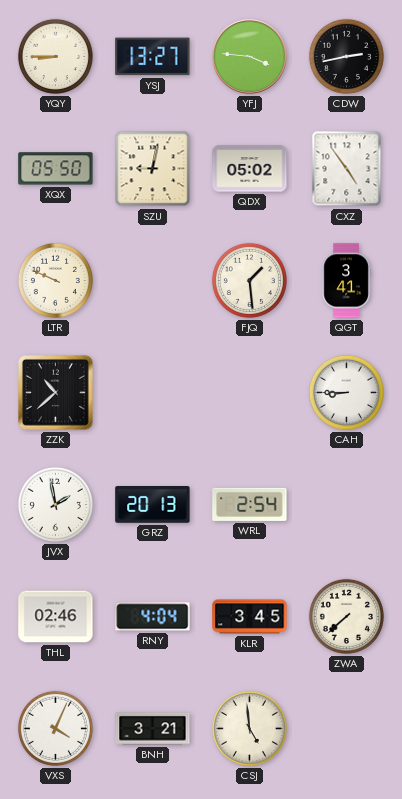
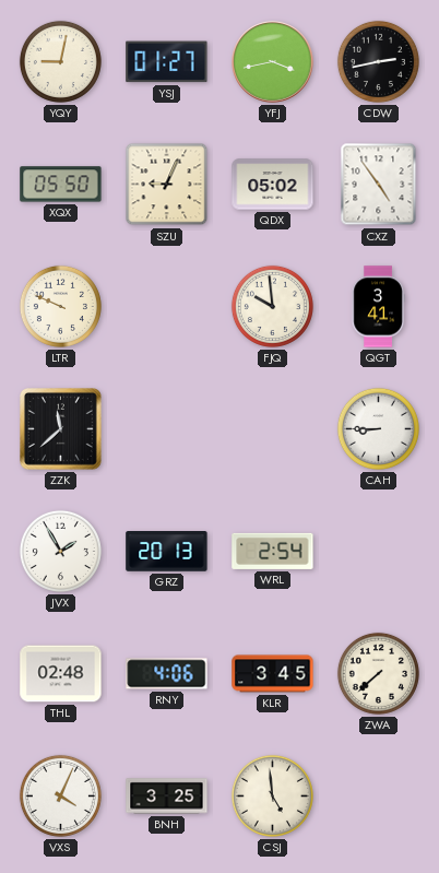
YQY: 8:45 -> 9:02
YSJ: 13:27 -> 01:27
YFJ: 3:46 -> 3:43
SZU: 9:02 -> 9:04
FJQ: 1:29 -> 9:59
ZZK: 10:38 -> 11:38
JVX: 1:58 -> 1:55
THL: 02:46 -> 02:48
RNY: 4:04 -> 4:06
BNH: 3:21 -> 3:25
